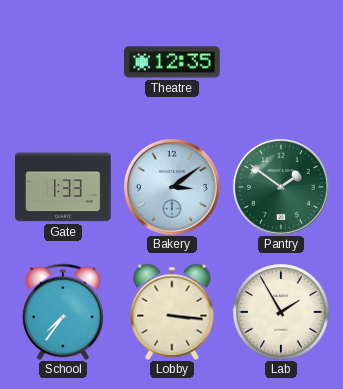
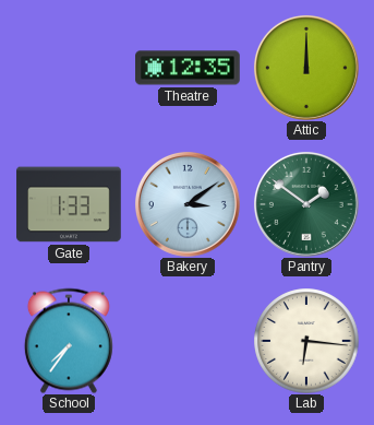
Attic: none -> 12:00
Lobby: 3:16 -> none
Lab: 1:55 -> 6:16
